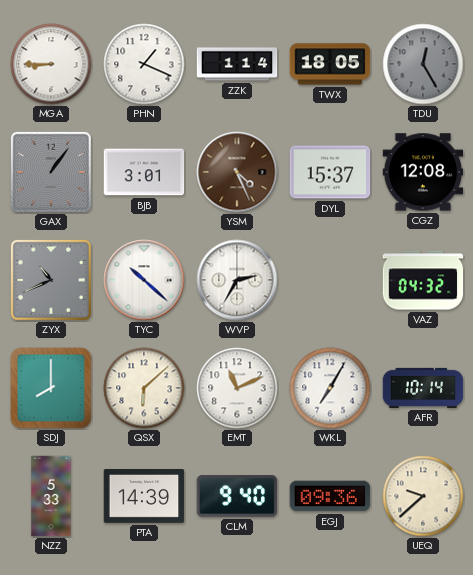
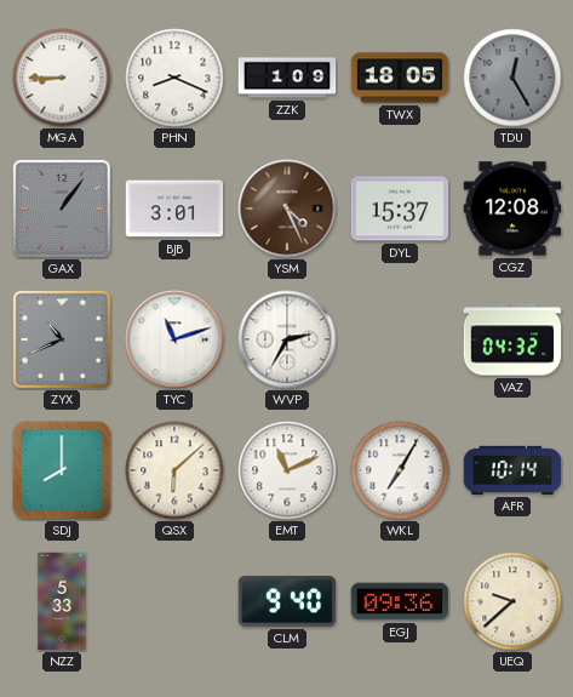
PHN: 1:19 -> 8:19
ZZK: 1:14 -> 1:09
TYC: 10:22 -> 11:12
PTA: 14:39 -> none
